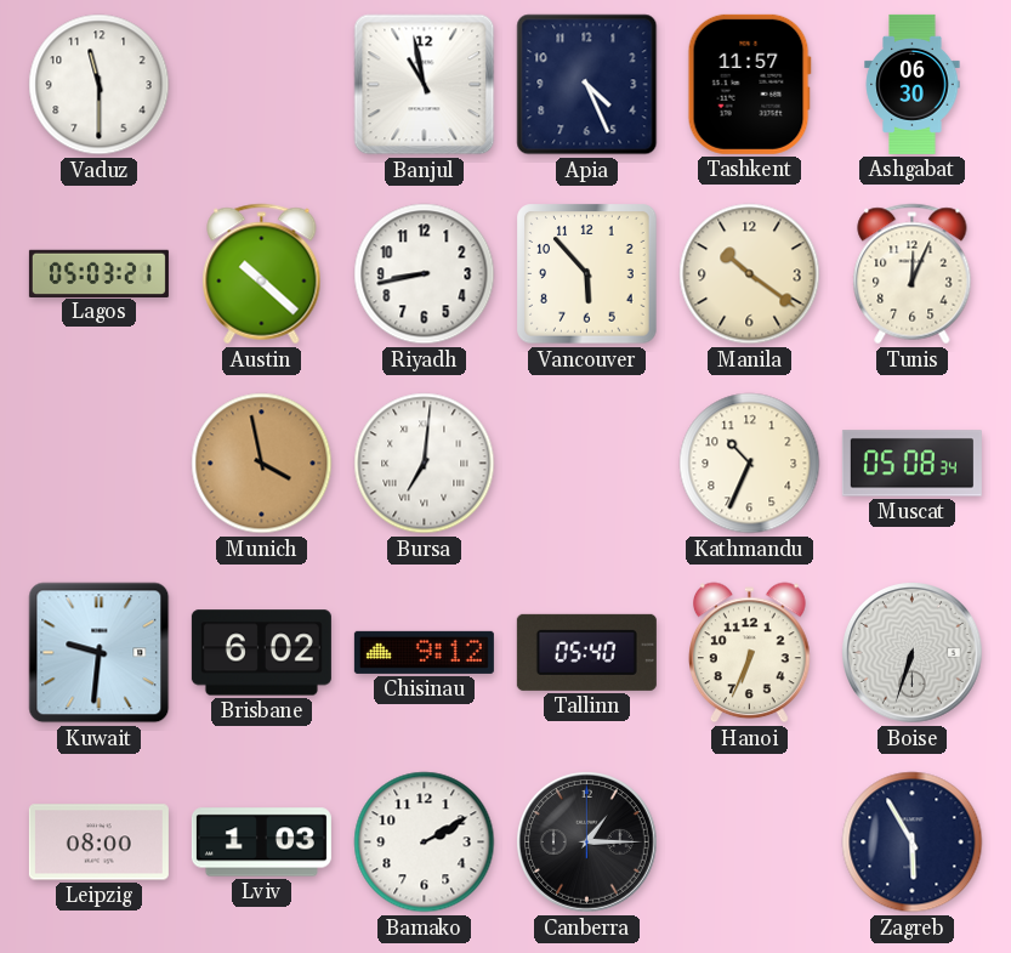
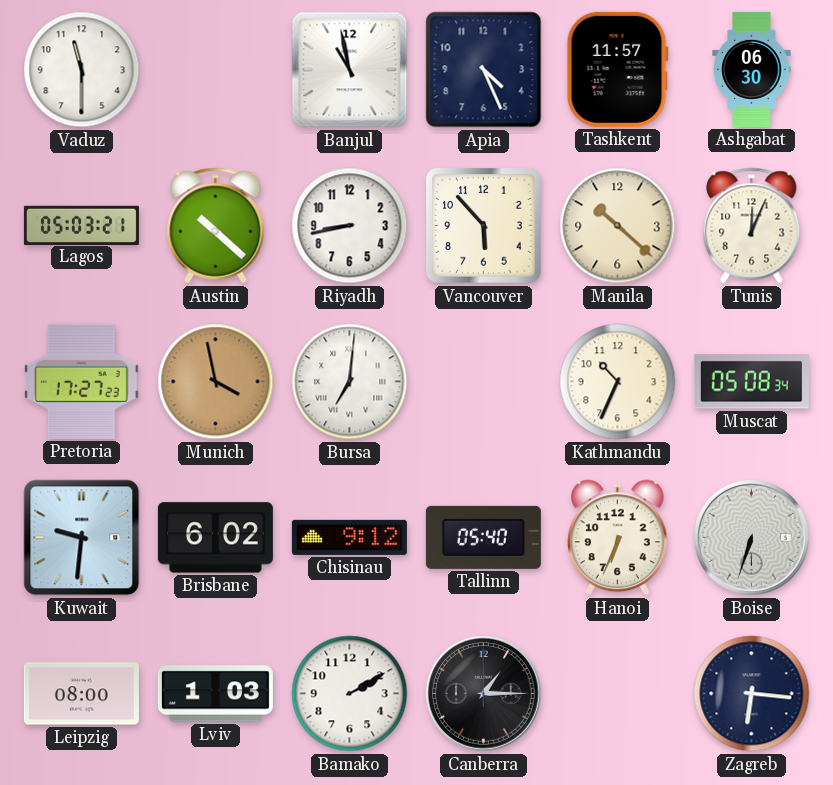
Manila: 10:21 -> 10:22
Pretoria: none -> 17:27
Zagreb: 5:55 -> 6:16
